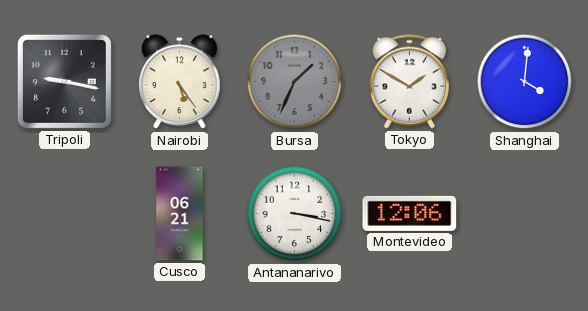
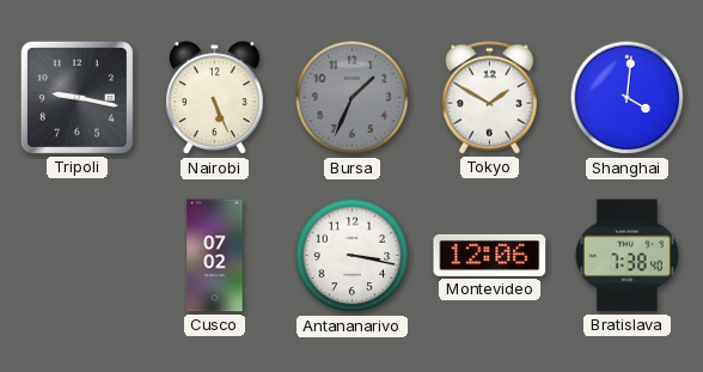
Nairobi: 5:24 -> 5:26
Cusco: 06:21 -> 07:02
Bratislava: none -> 7:38
